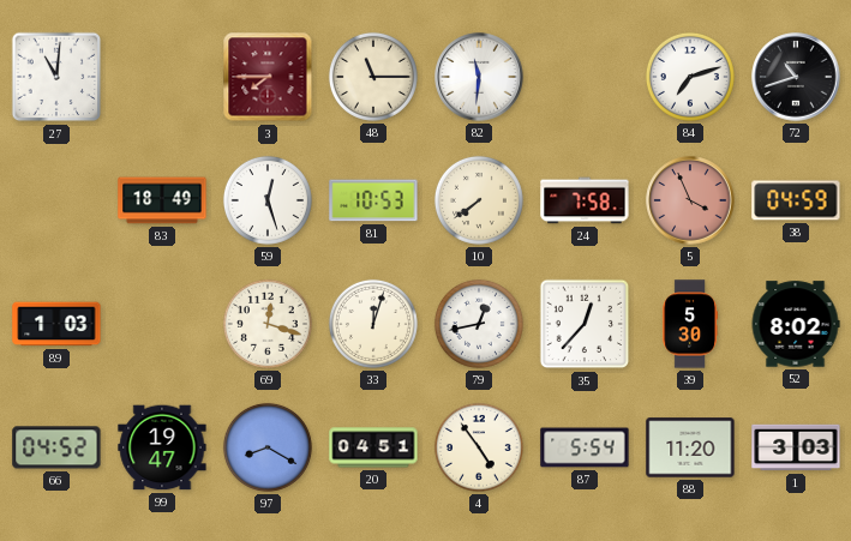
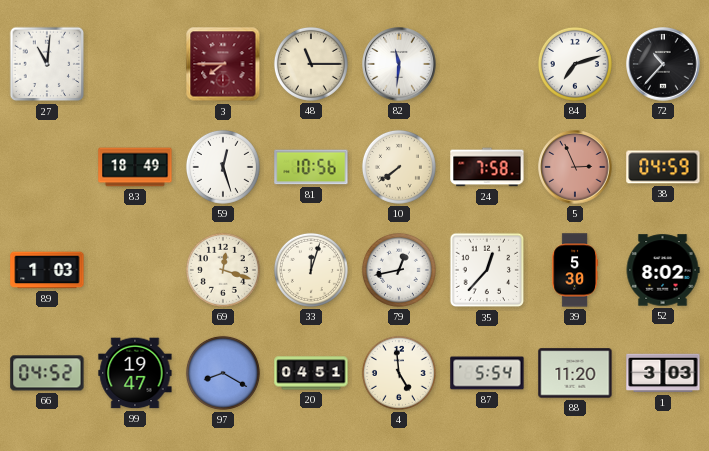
72: 10:42 -> 10:37
81: 10:53 -> 10:56
5: 3:56 -> 2:56
4: 4:54 -> 4:59
